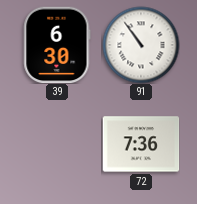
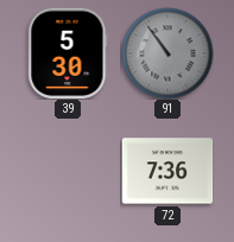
39: 6:30 -> 5:30
91 dial: white -> grey
